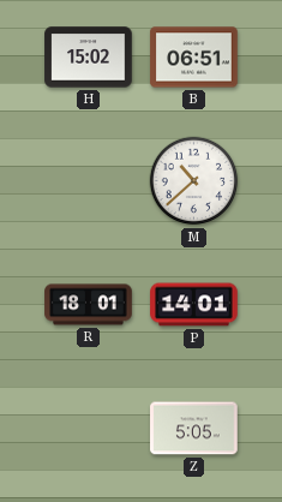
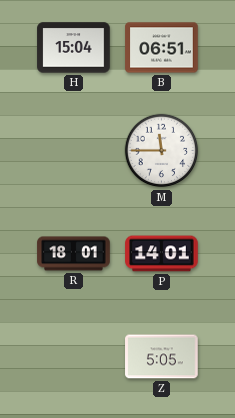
H: 15:02 -> 15:04
M: 10:38 -> 11:45
